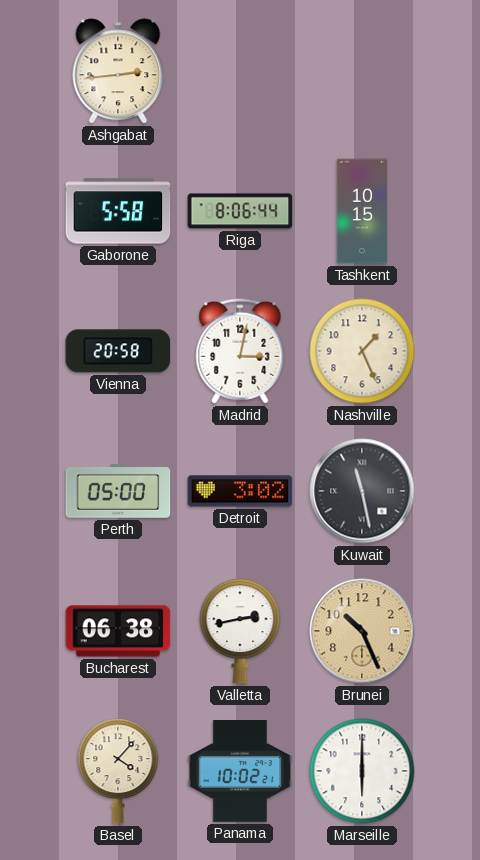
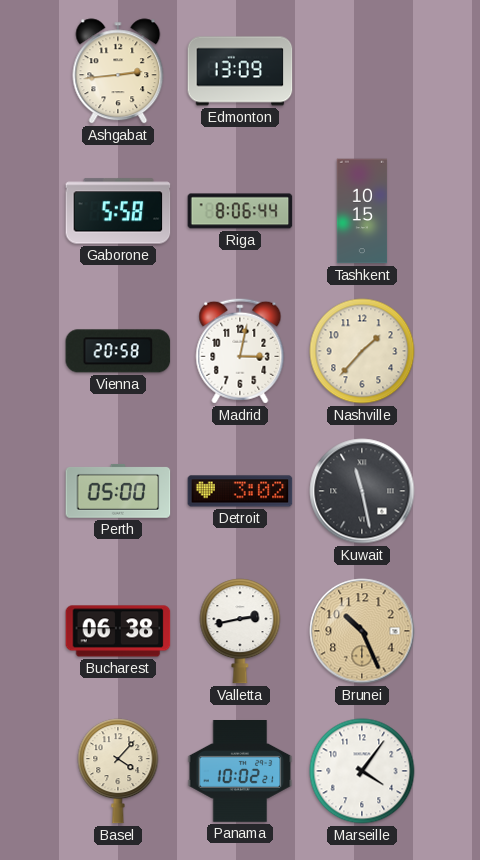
Edmonton: none -> 13:09
Nashville: 1:26 -> 1:37
Marseille: 6:00 -> 4:06
